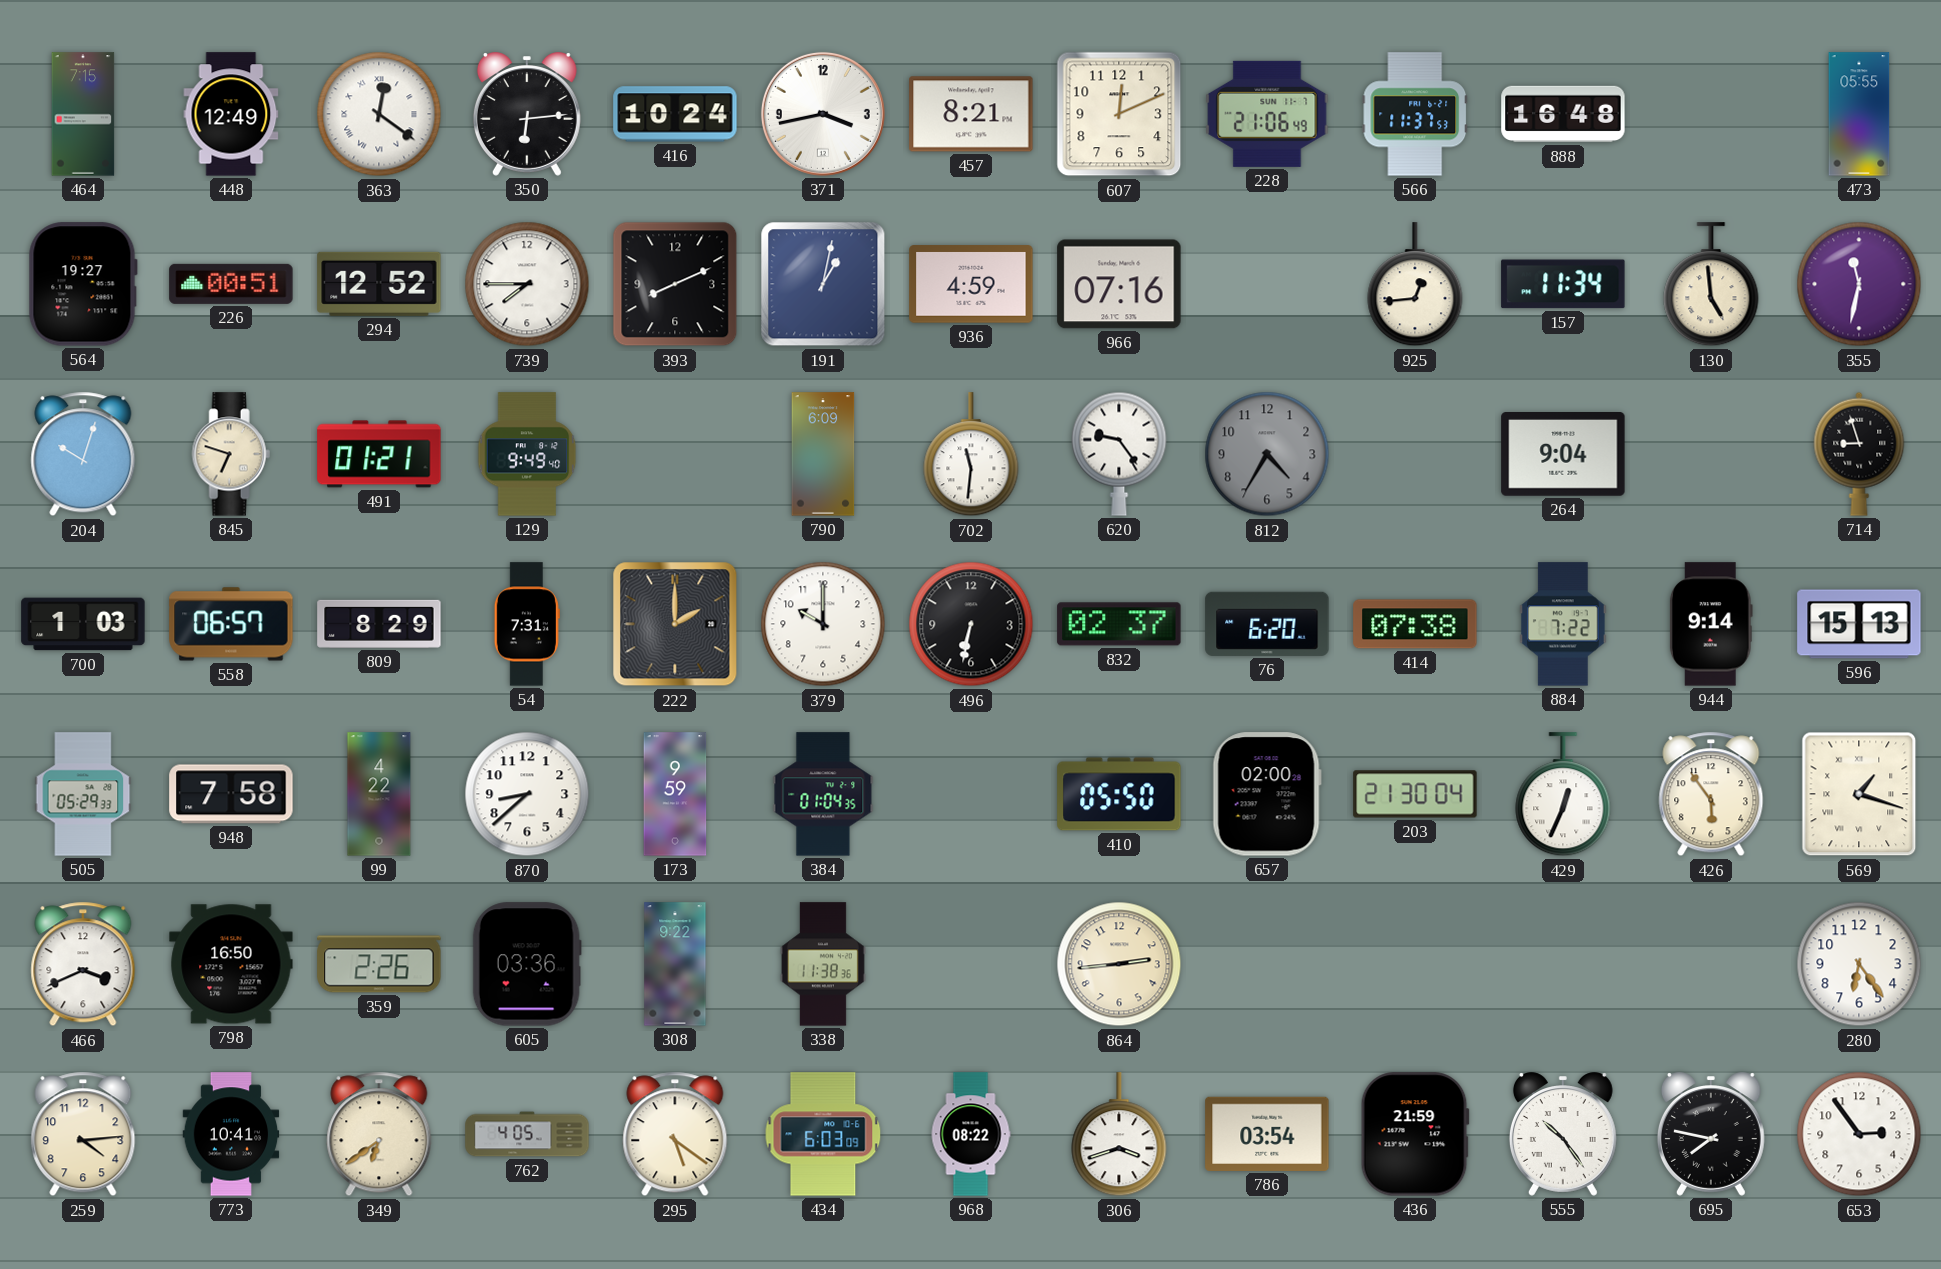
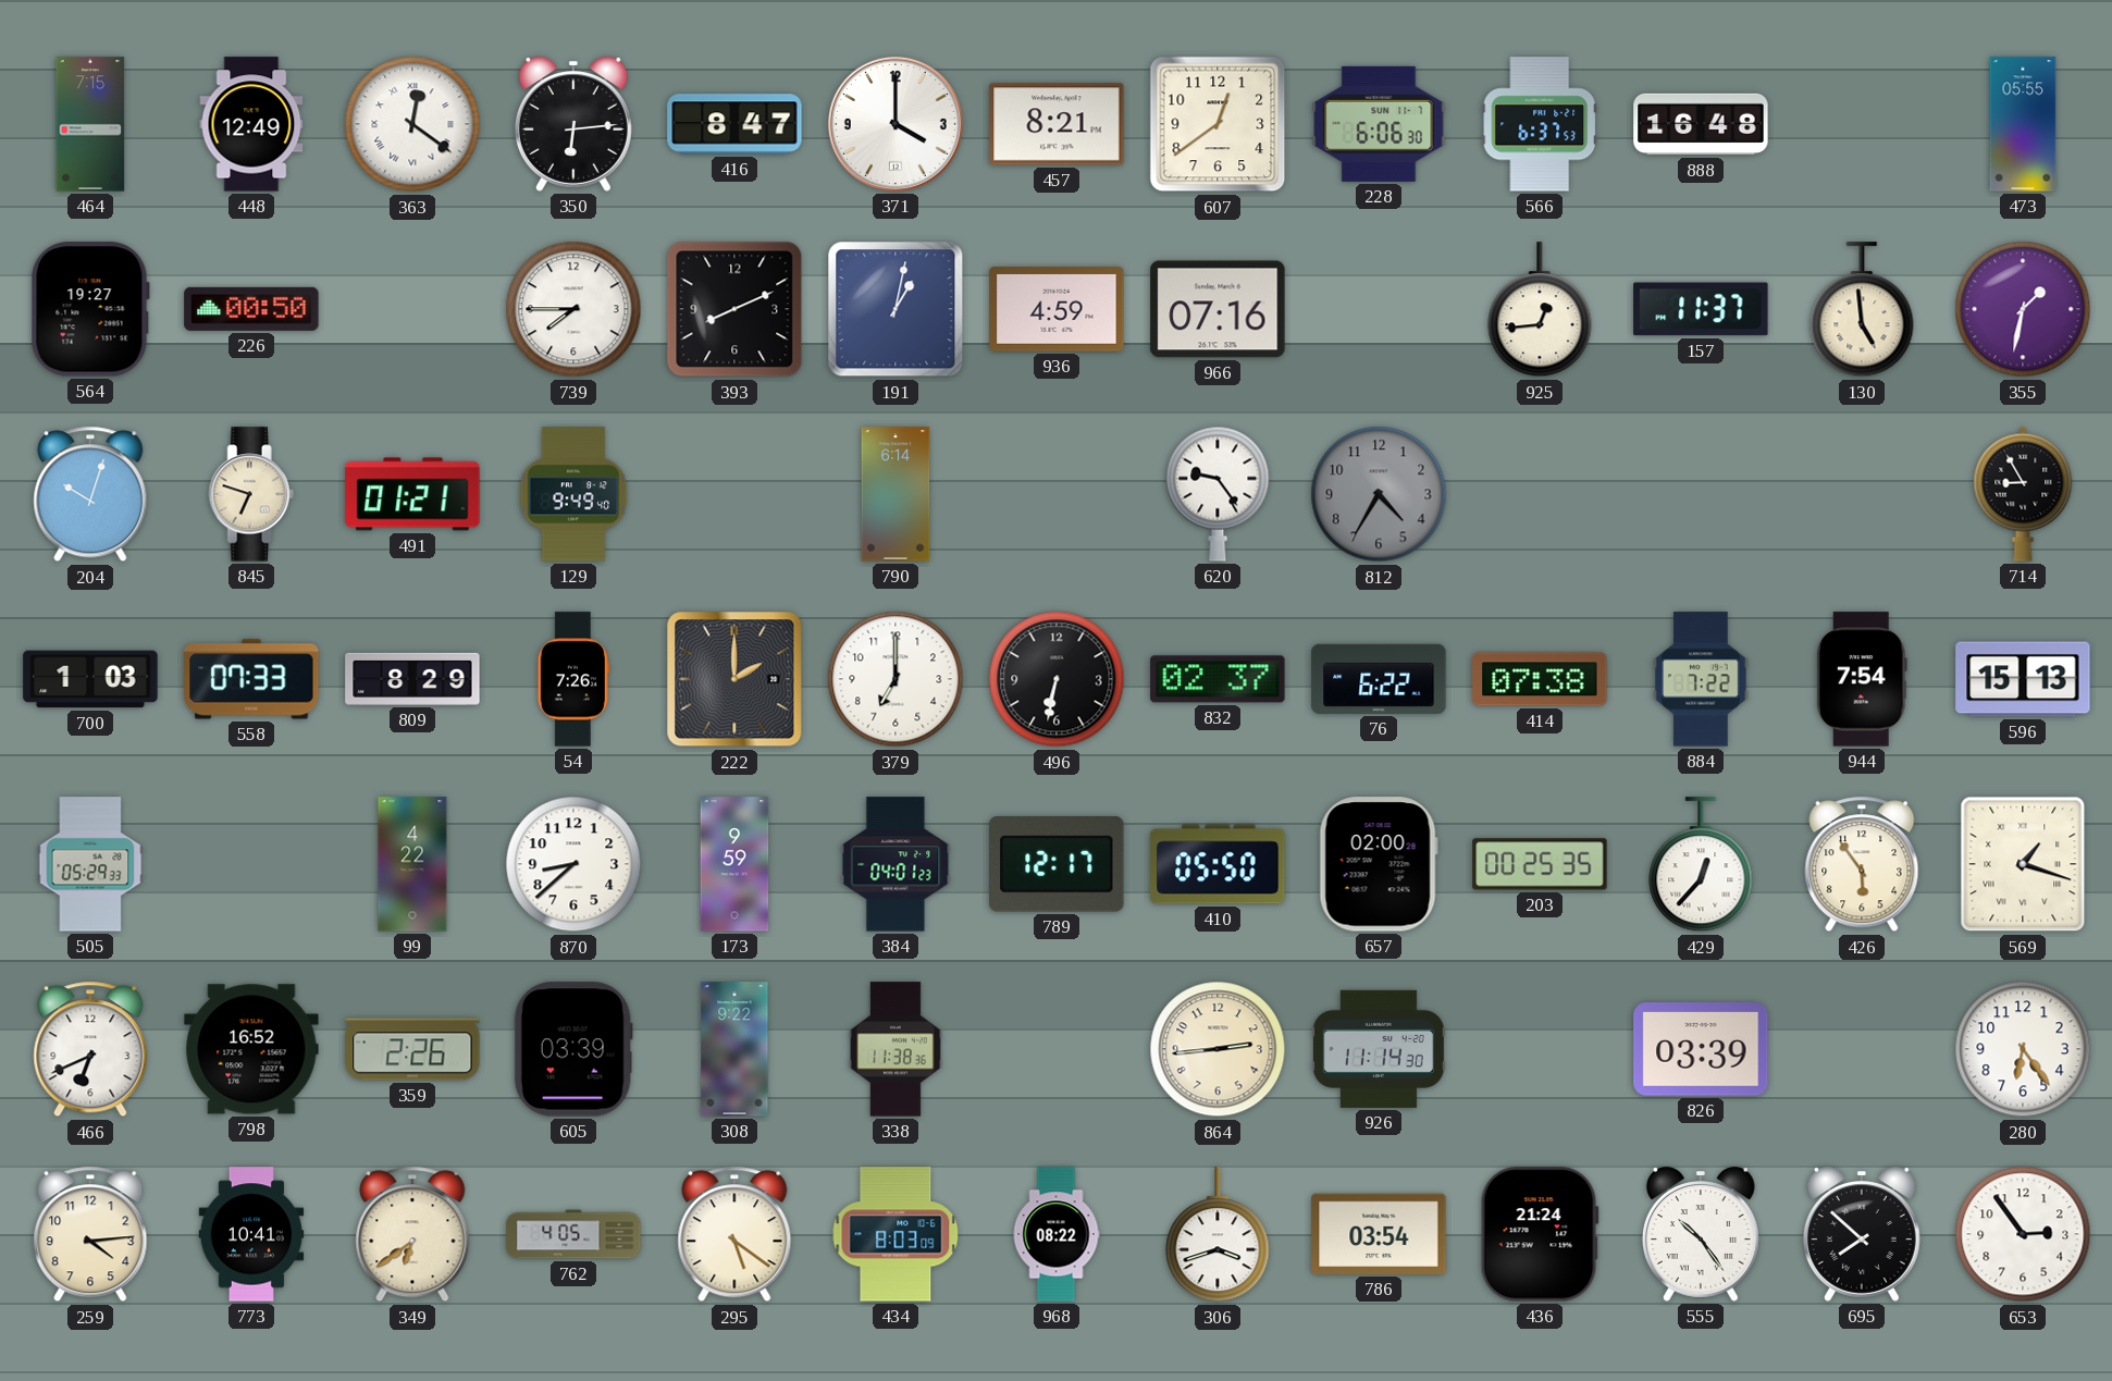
416: 10:24 -> 8:47
371: 3:43 -> 4:00
607: 12:11 -> 12:39
228: 21:06 -> 6:06
566: 11:37 -> 6:37
226: 00:51 -> 00:50
294: 12:52 -> none
157: 11:34 -> 11:37
355: 11:32 -> 1:32
790: 6:09 -> 6:14
702: 11:31 -> none
264: 9:04 -> none
714: 8:57 -> 8:55
558: 06:57 -> 07:33
54: 7:31 -> 7:26
379: 10:00 -> 7:00
76: 6:20 -> 6:22
944: 9:14 -> 7:54
948: 7:58 -> none
384: 01:04 -> 04:01
789: none -> 12:17
203: 21:30 -> 00:25
429: 12:34 -> 12:37
466: 3:41 -> 6:41
798: 16:50 -> 16:52
605: 03:36 -> 03:39
926: none -> 11:14
826: none -> 03:39
434: 6:03 -> 8:03
436: 21:59 -> 21:24
695: 7:47 -> 7:52
